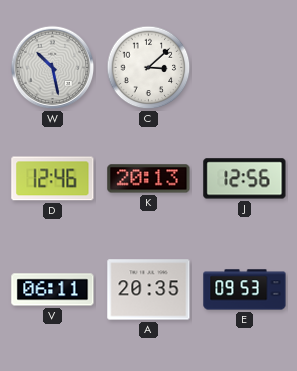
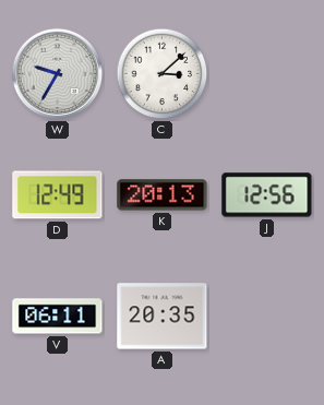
W: 10:28 -> 9:35
D: 12:46 -> 12:49
E: 09:53 -> none
